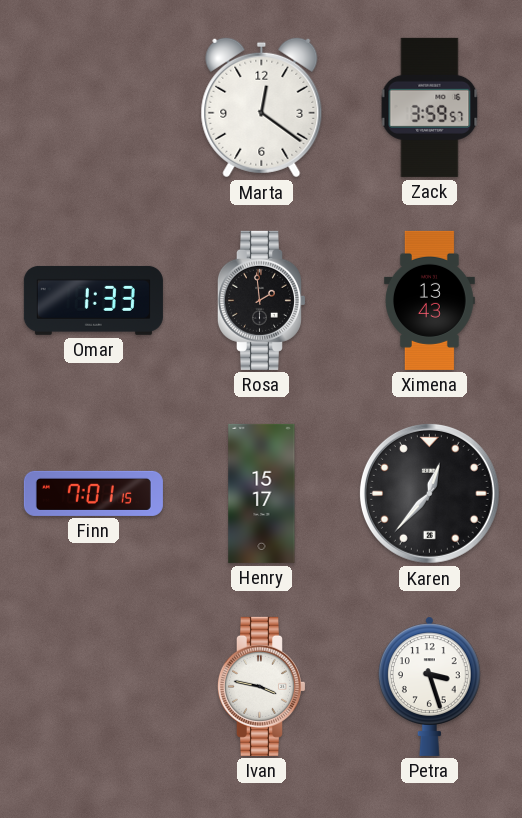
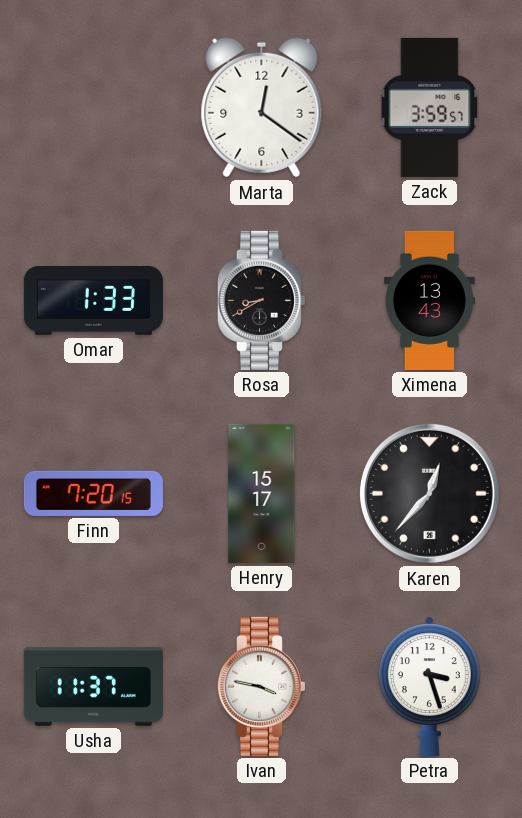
Rosa: 1:59 -> 8:40
Finn: 7:01 -> 7:20
Usha: none -> 11:37
